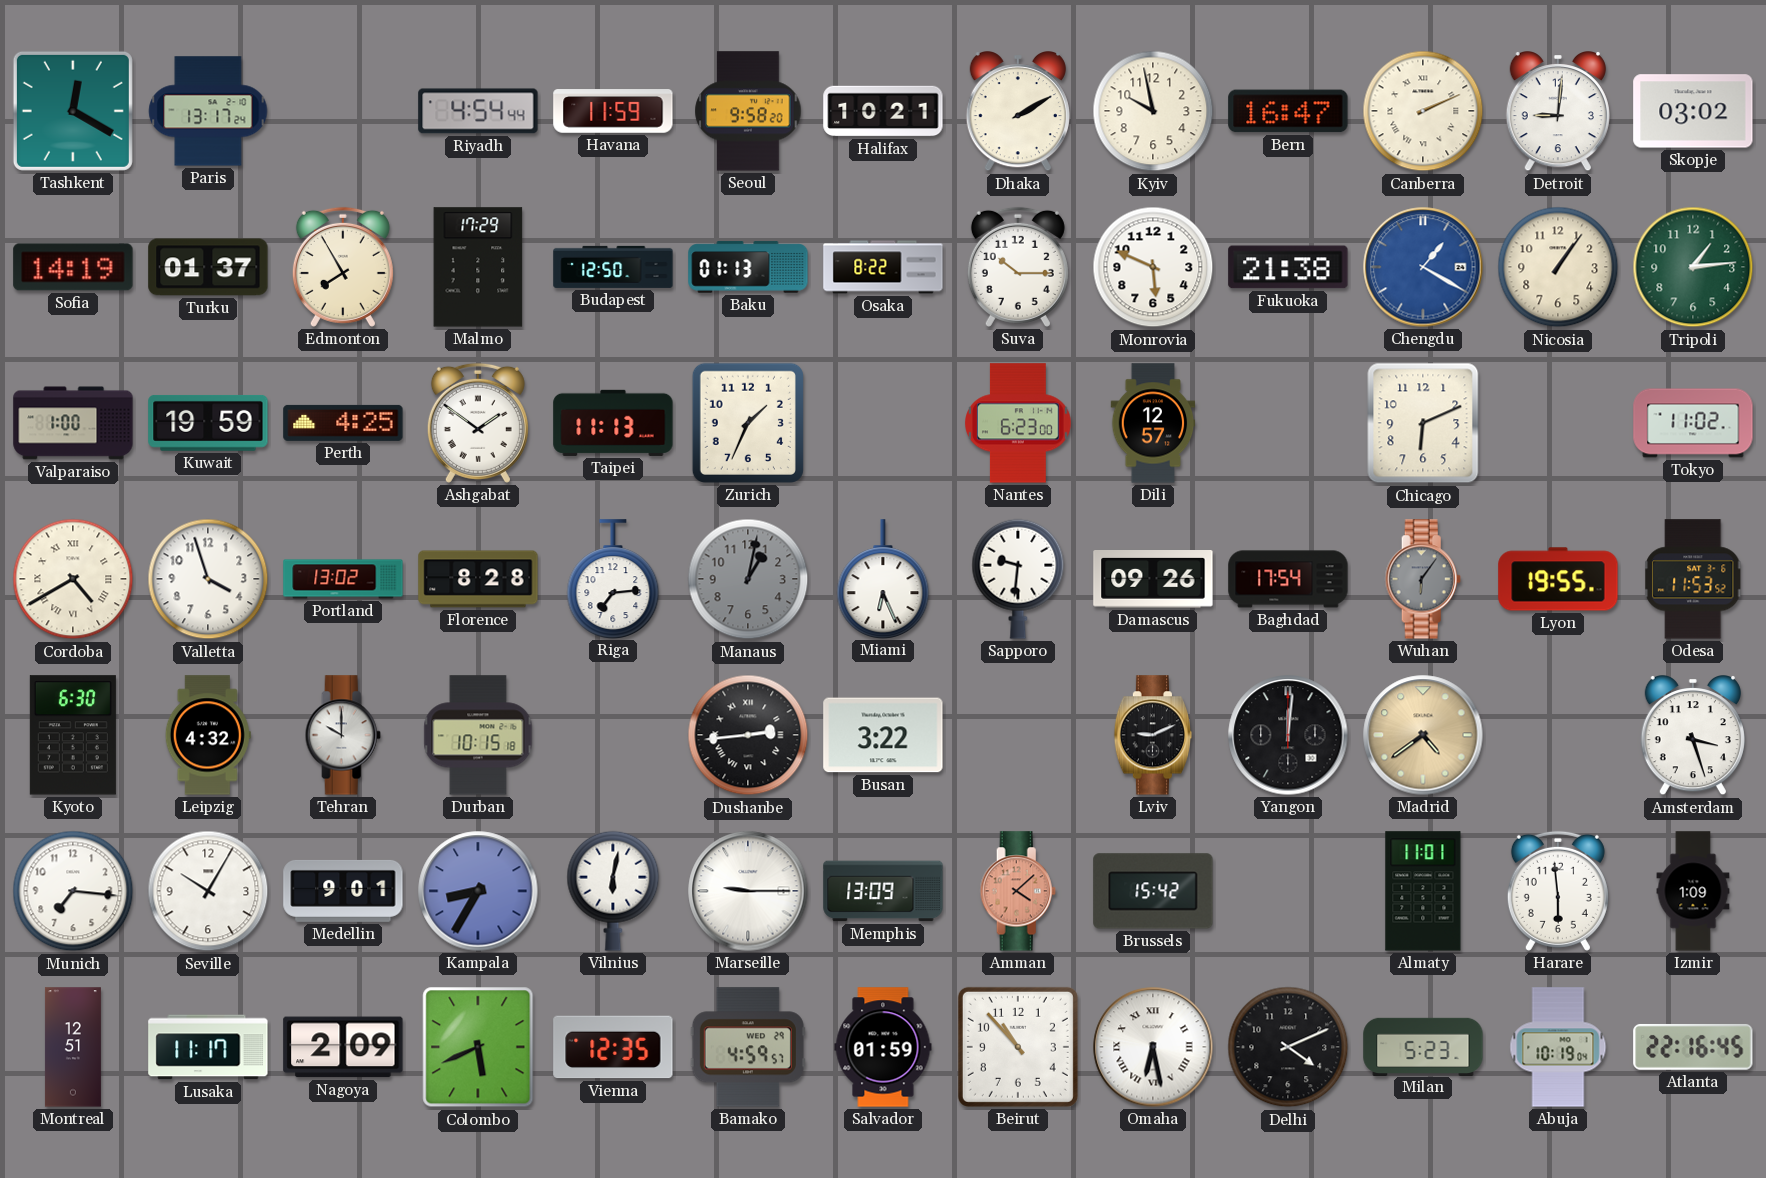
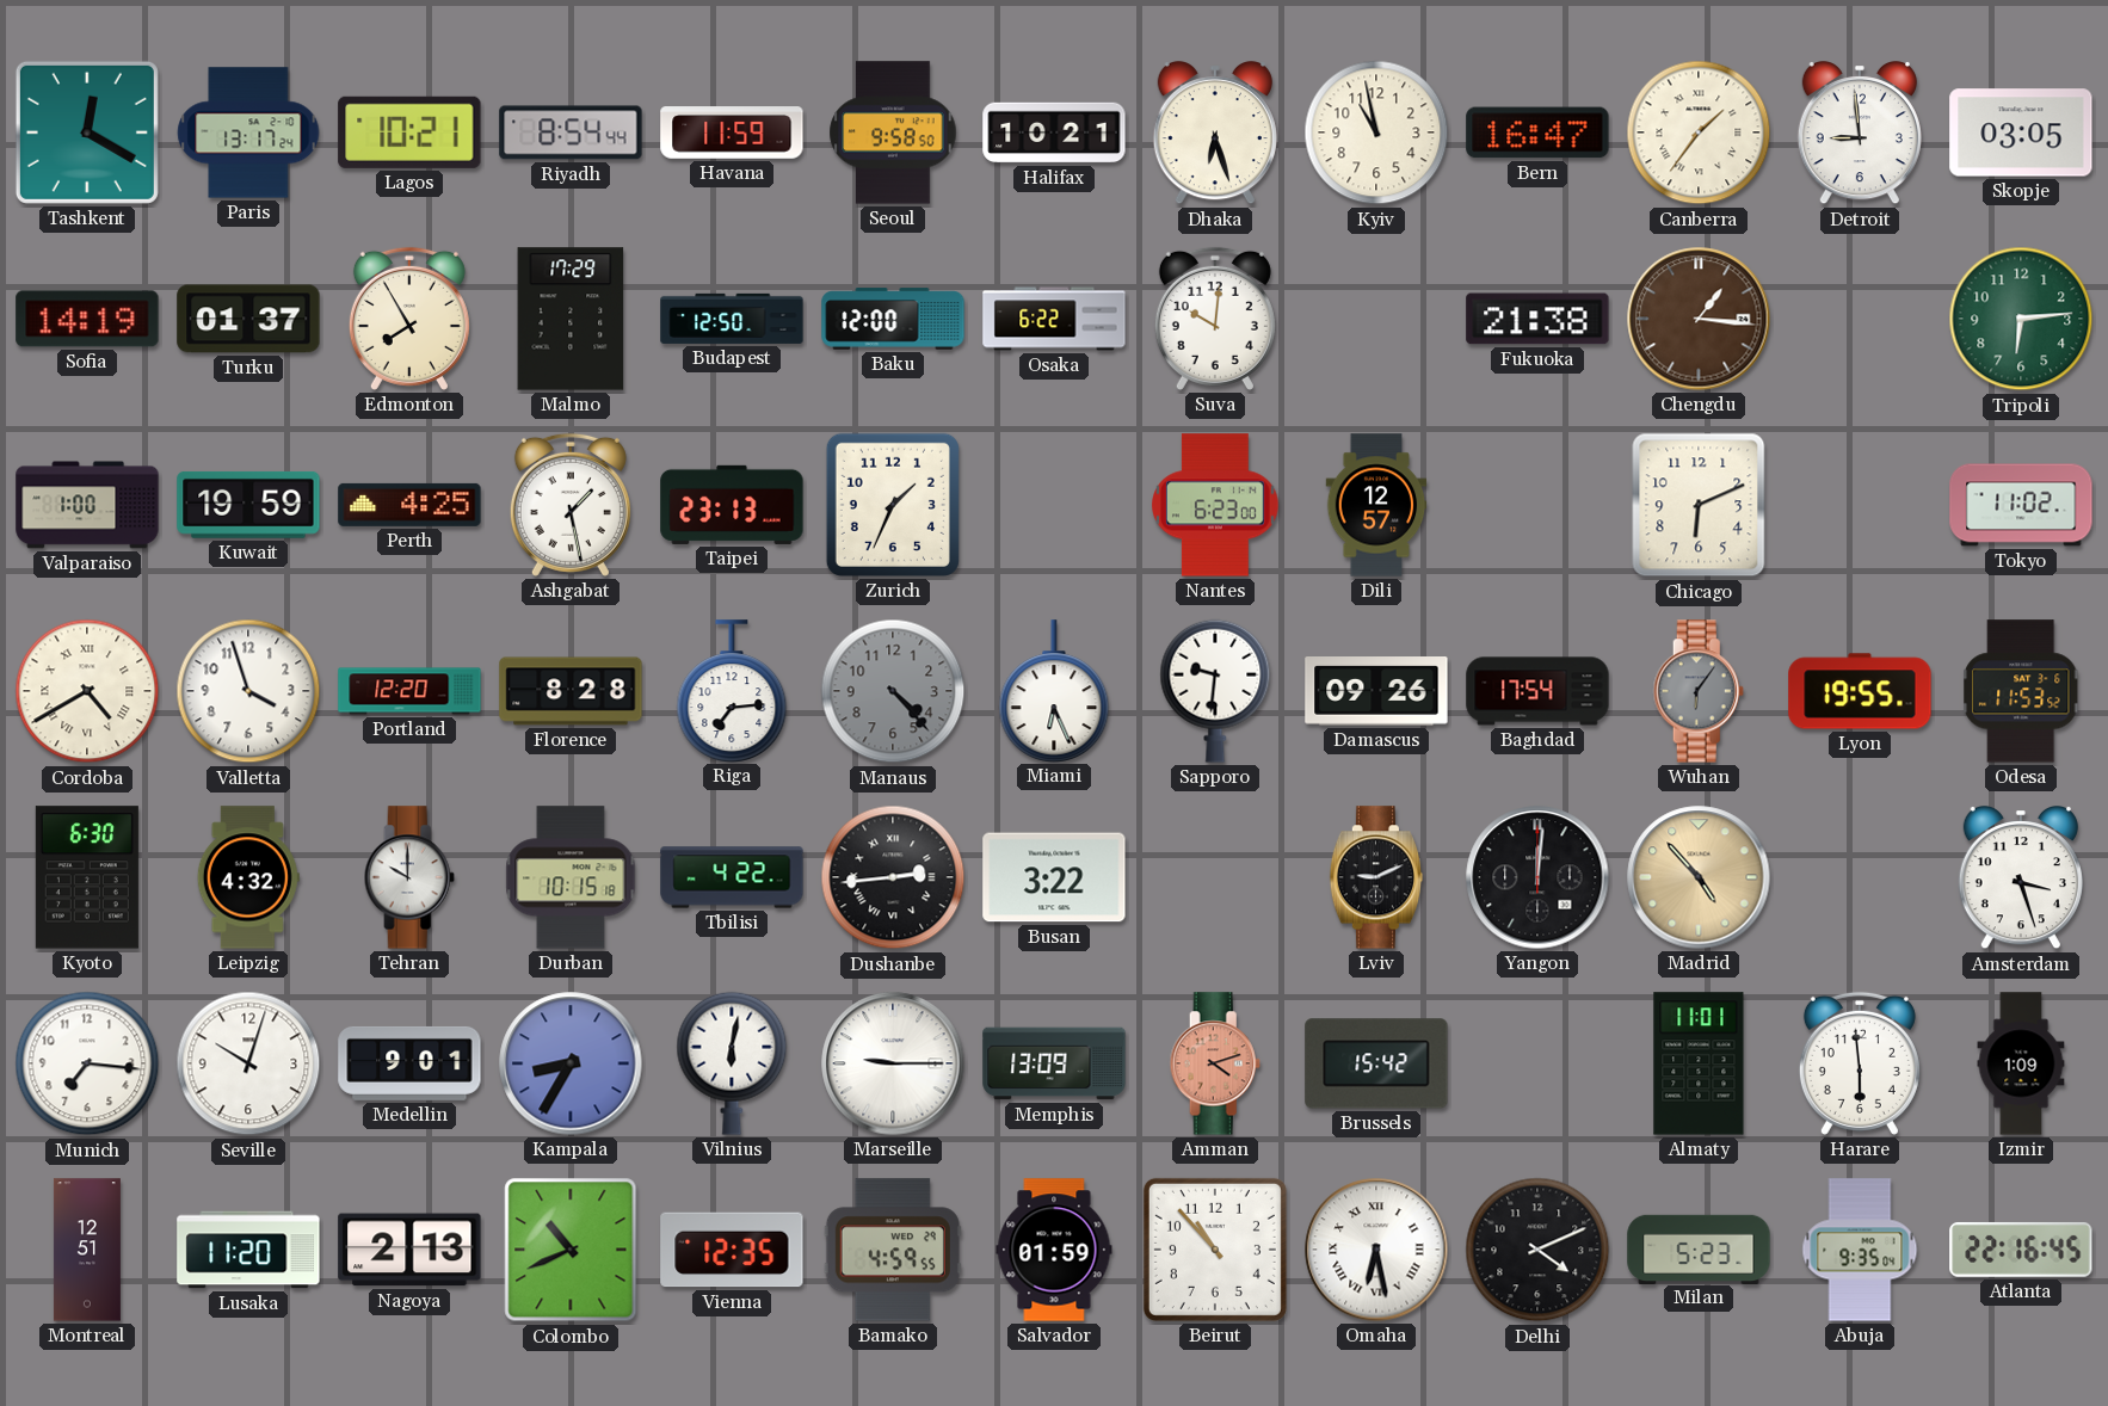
Lagos: none -> 10:21
Riyadh: 4:54 -> 8:54
Seoul: 9:58:20 -> 9:58:50
Dhaka: 2:10 -> 6:27
Kyiv: 9:58 -> 10:58
Canberra: 2:11 -> 1:36
Detroit: 9:01 -> 8:59
Skopje: 03:02 -> 03:05
Baku: 01:13 -> 12:00
Osaka: 8:22 -> 6:22
Suva: 10:15 -> 10:01
Monrovia: 5:49 -> none
Chengdu: 1:20 -> 1:16
Chengdu dial: blue -> brown
Nicosia: 1:06 -> none
Tripoli: 1:14 -> 6:14
Ashgabat: 1:51 -> 1:28
Taipei: 11:13 -> 23:13
Portland: 13:02 -> 12:20
Manaus: 1:02 -> 4:23
Tbilisi: none -> 4:22
Madrid: 4:39 -> 4:53
Seville: 10:05 -> 10:03
Amman: 4:08 -> 4:12
Lusaka: 11:17 -> 11:20
Nagoya: 2:09 -> 2:13
Colombo: 5:41 -> 10:41
Bamako: 4:59:57 -> 4:59:55
Abuja: 10:19 -> 9:35
